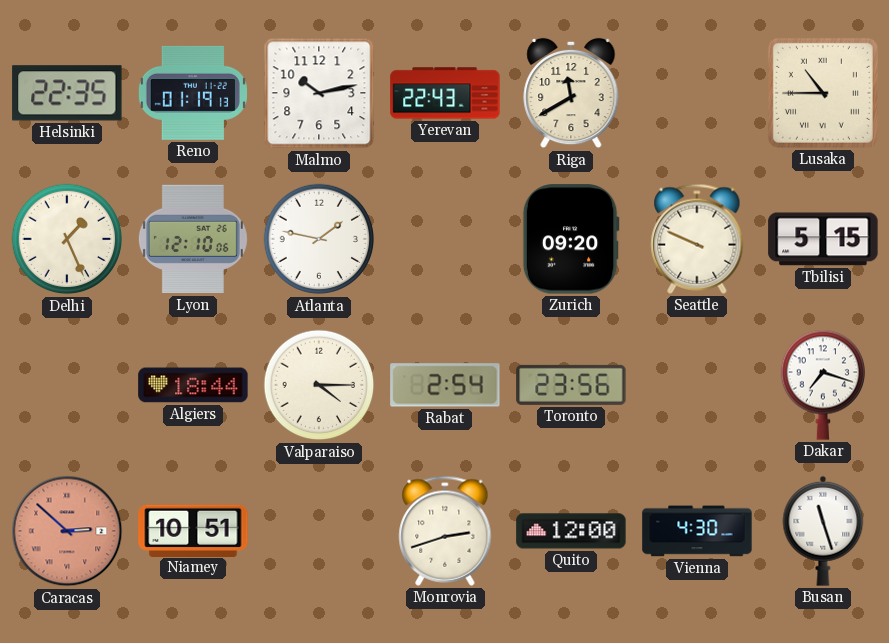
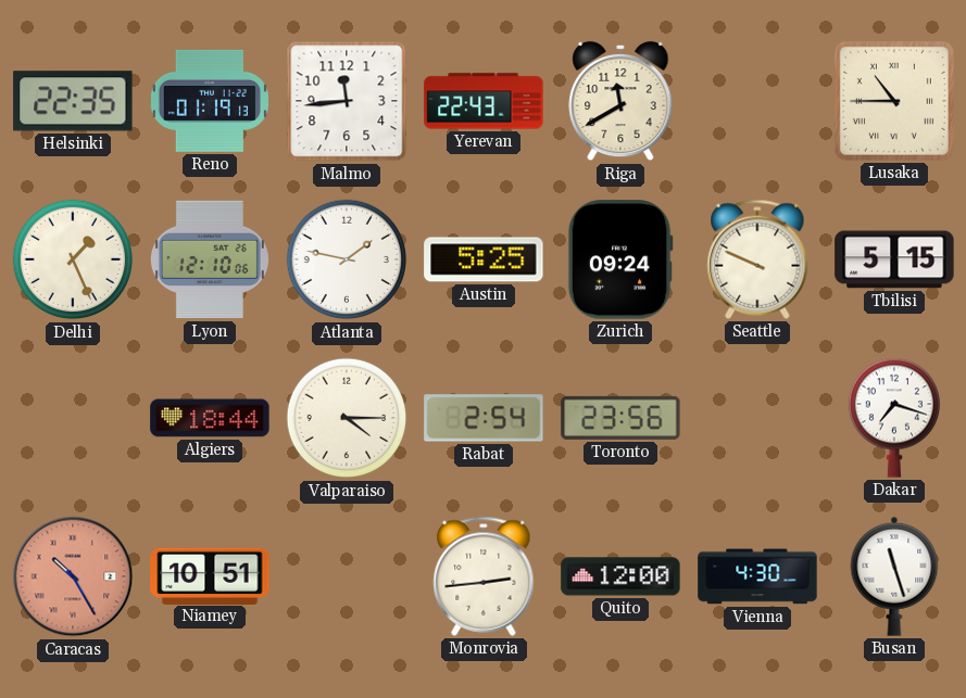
Malmo: 10:13 -> 11:44
Austin: none -> 5:25
Zurich: 09:20 -> 09:24
Caracas: 2:52 -> 10:25
Monrovia: 2:42 -> 2:44
